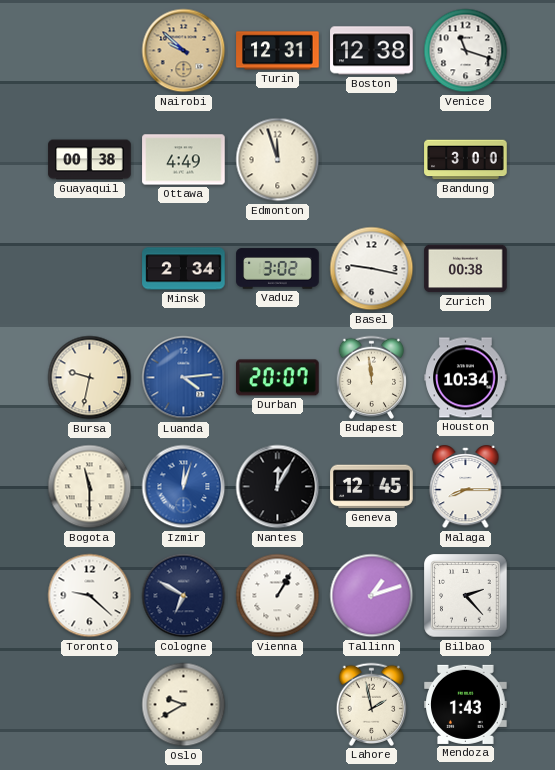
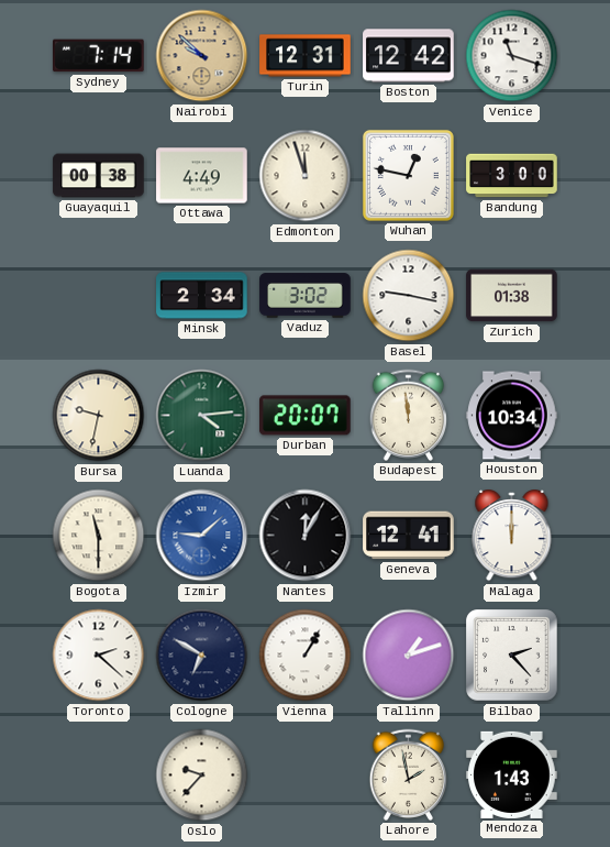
Sydney: none -> 7:14
Boston: 12:38 -> 12:42
Wuhan: none -> 12:47
Zurich: 00:38 -> 01:38
Luanda dial: blue -> green
Izmir: 12:03 -> 9:08
Geneva: 12:45 -> 12:41
Malaga: 8:15 -> 12:00
Toronto: 9:22 -> 2:22
Oslo: 9:40 -> 9:37
